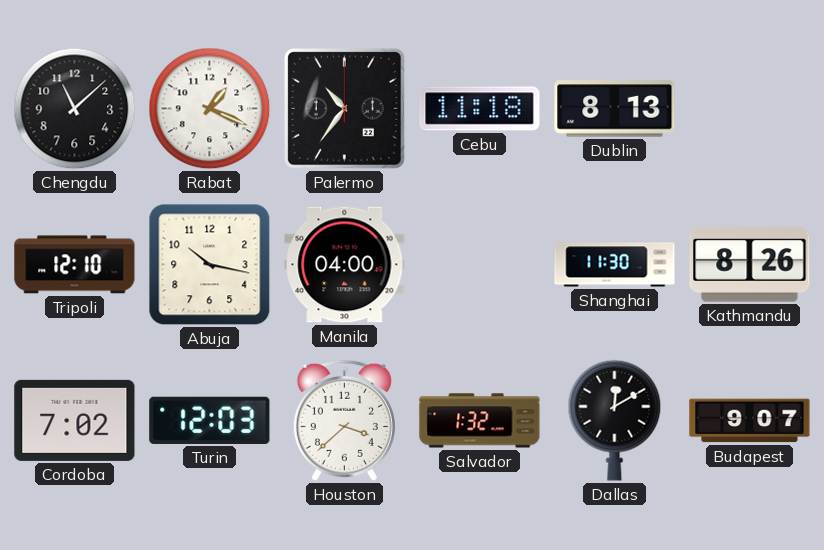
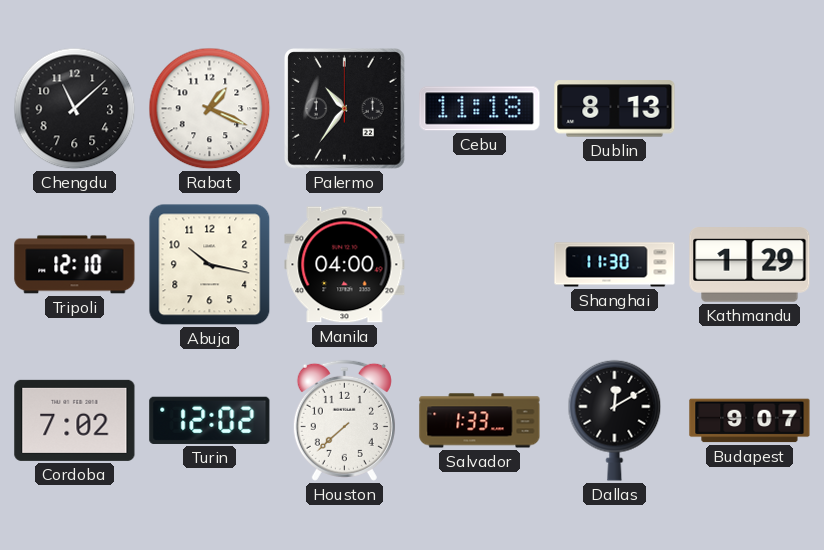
Kathmandu: 8:26 -> 1:29
Turin: 12:03 -> 12:02
Houston: 3:38 -> 7:38
Salvador: 1:32 -> 1:33
